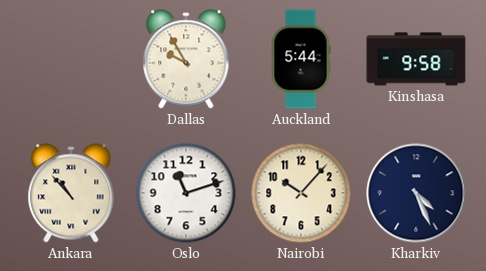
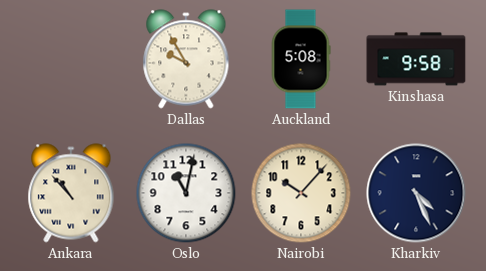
Auckland: 5:44 -> 5:08
Oslo: 11:12 -> 11:02
